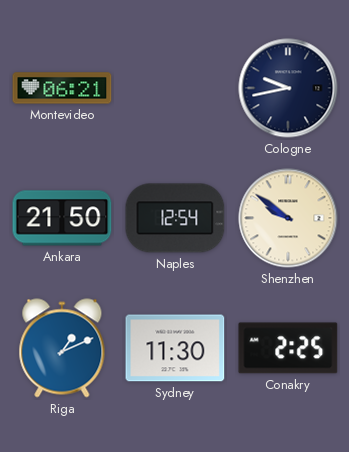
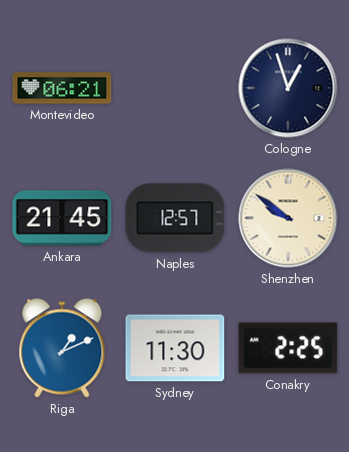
Cologne: 9:43 -> 12:57
Ankara: 21:50 -> 21:45
Naples: 12:54 -> 12:57
